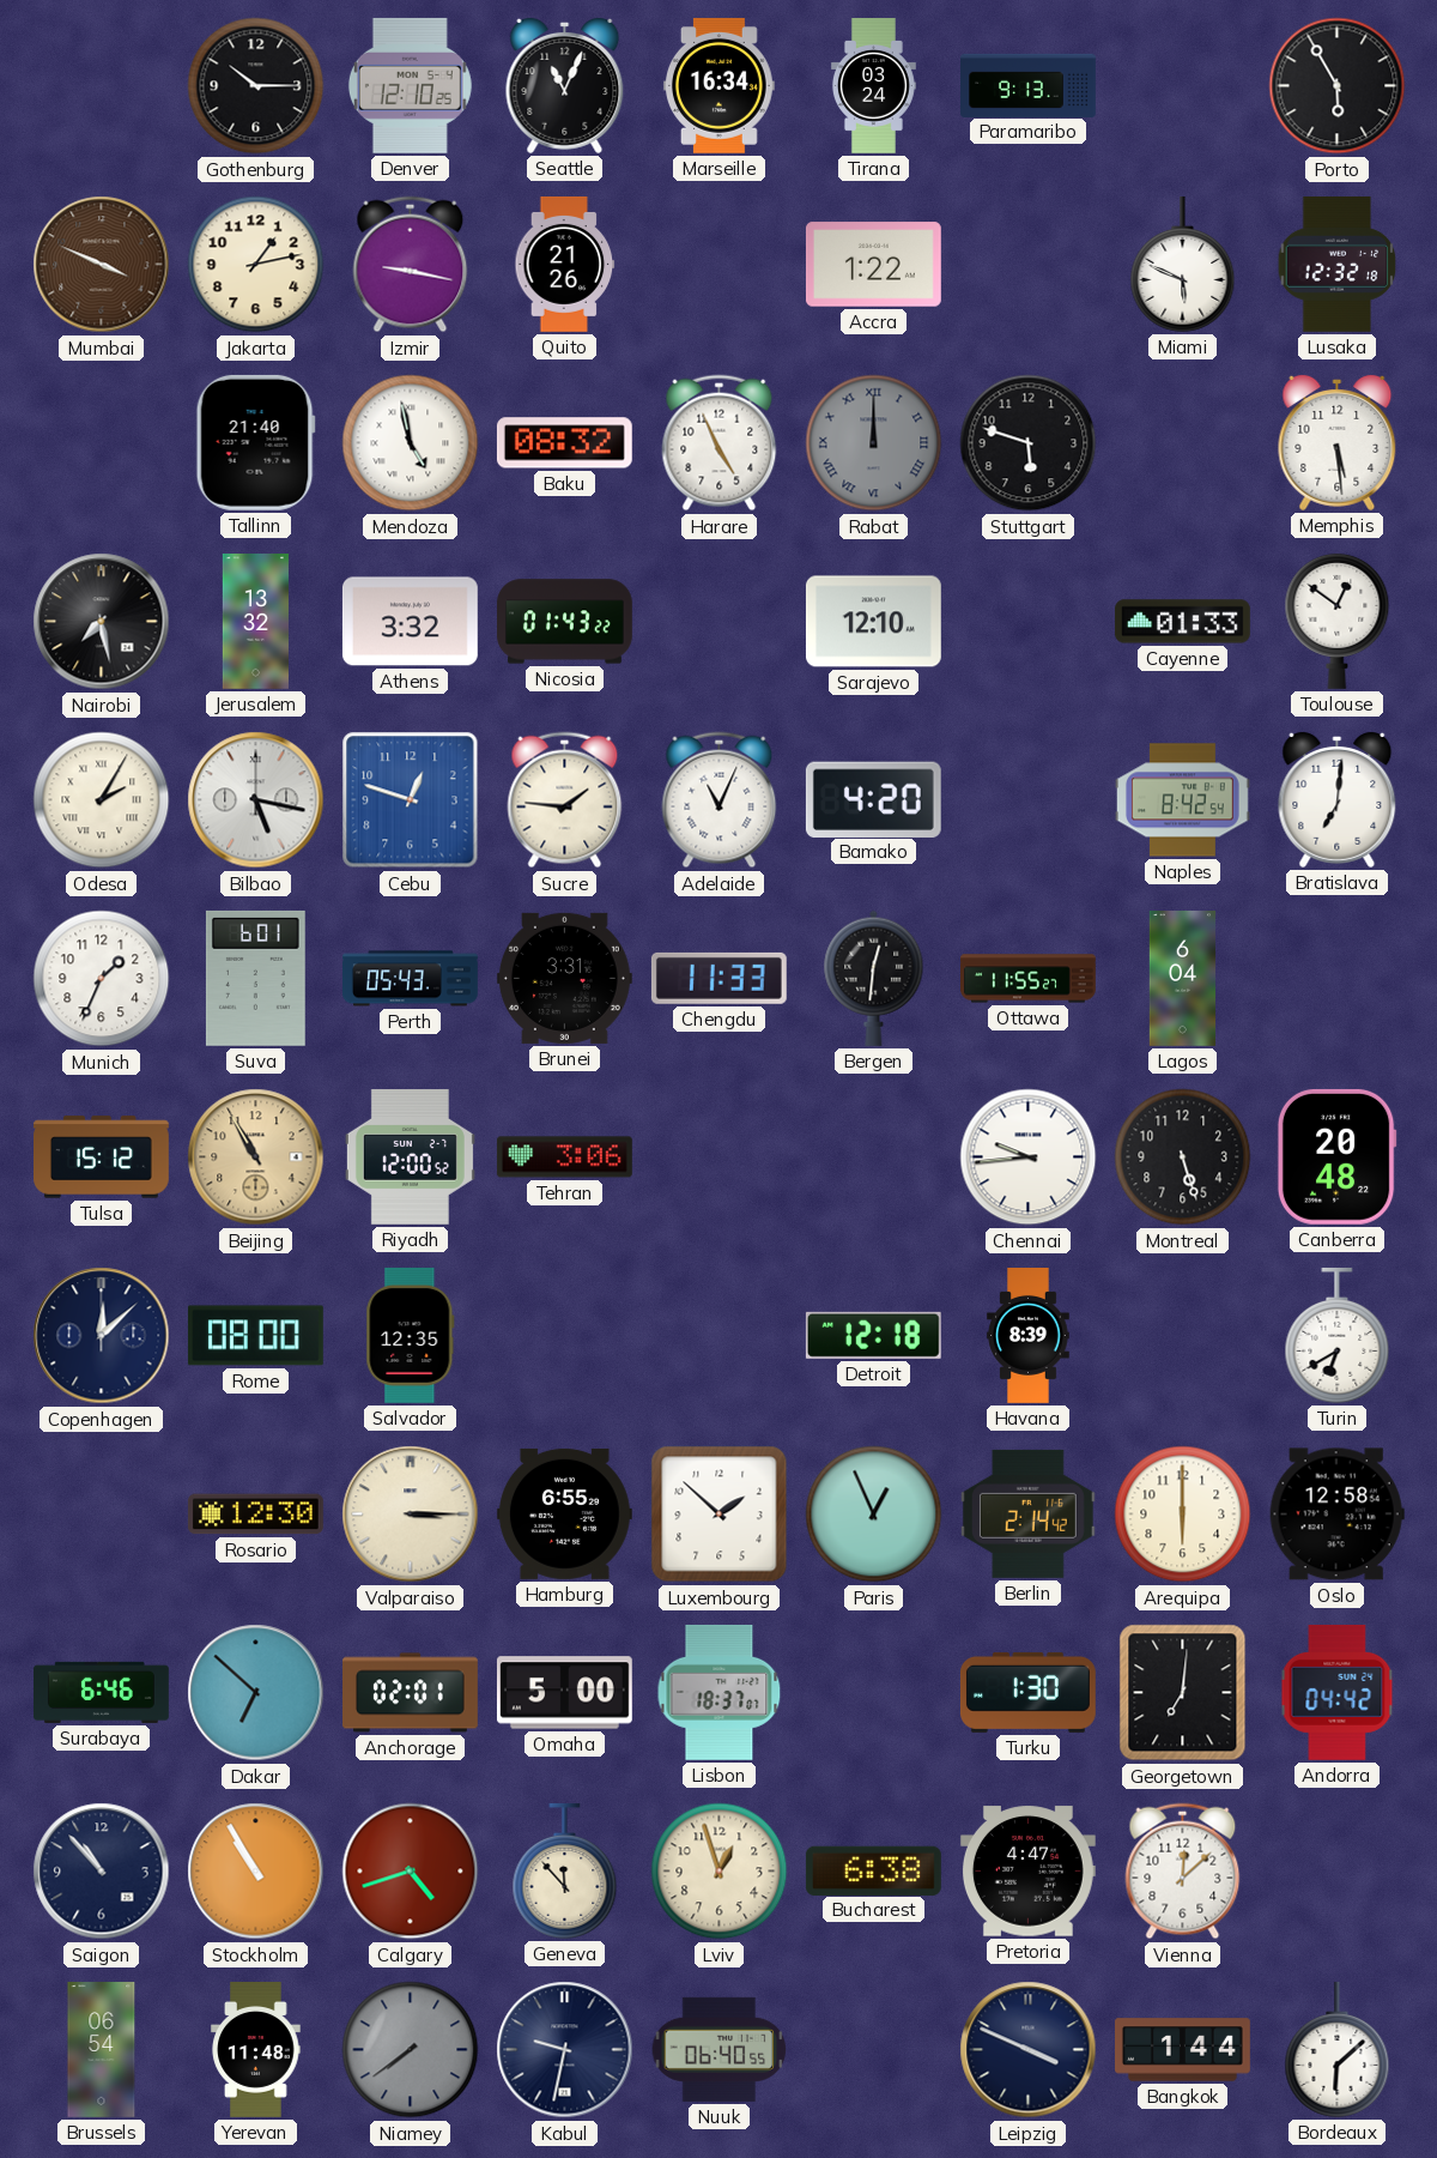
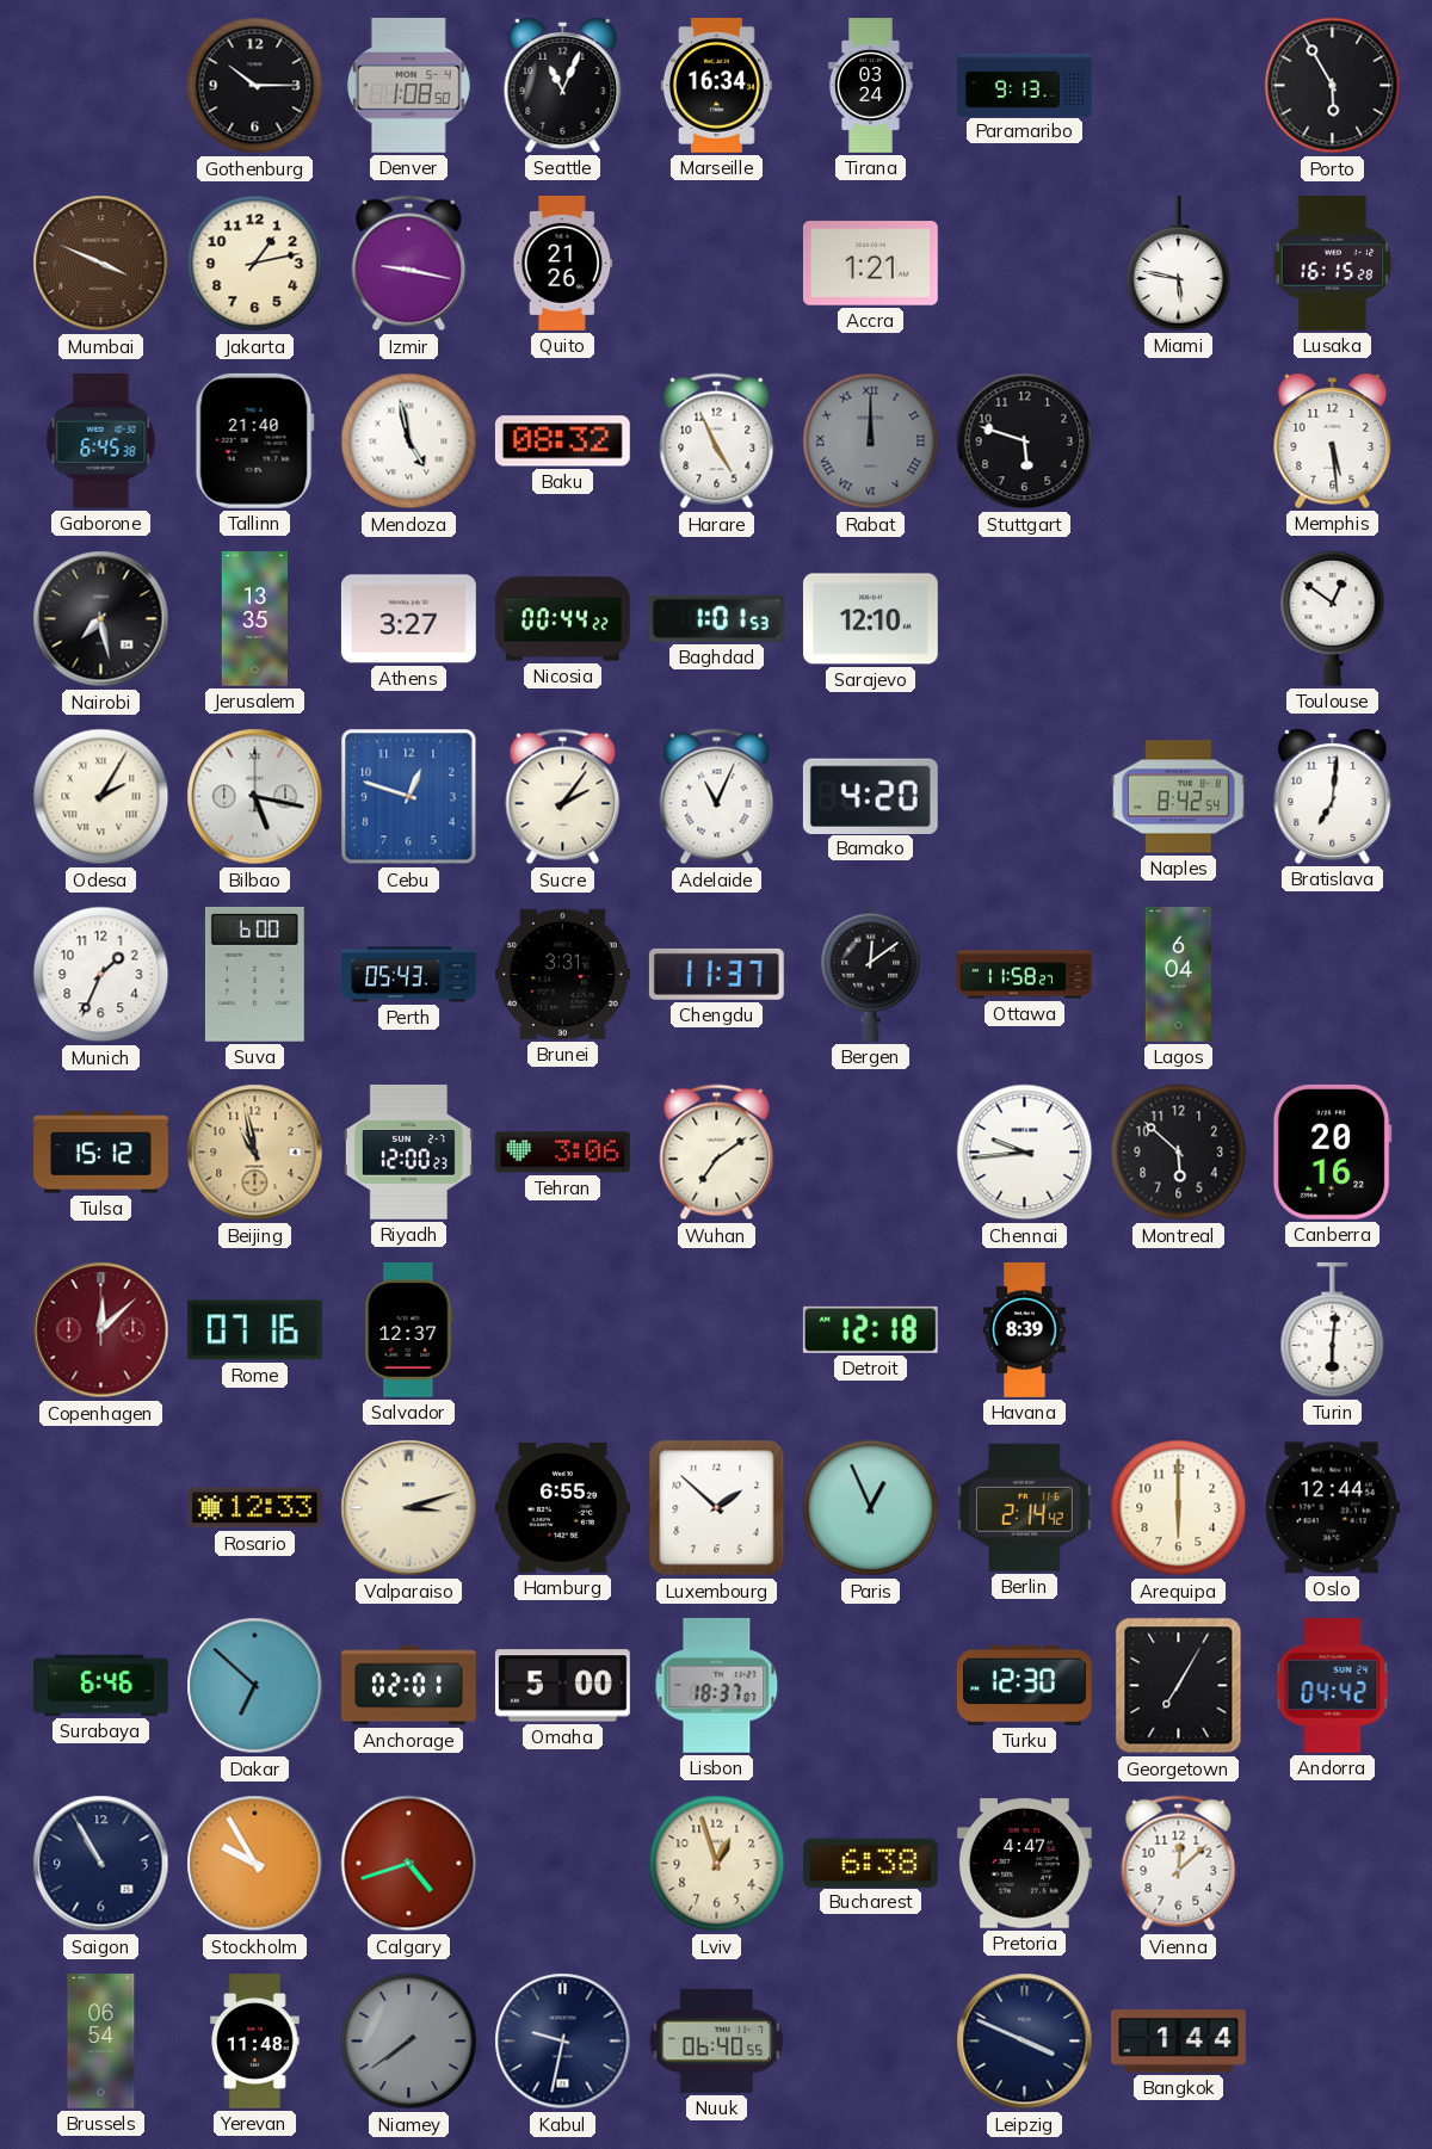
Denver: 12:10 -> 1:08
Accra: 1:22 -> 1:21
Miami: 5:49 -> 5:47
Lusaka: 12:32 -> 16:15
Gaborone: none -> 6:45
Jerusalem: 13:32 -> 13:35
Athens: 3:32 -> 3:27
Nicosia: 01:43 -> 00:44
Baghdad: none -> 1:01
Cayenne: 01:33 -> none
Sucre: 1:46 -> 2:06
Suva: 6:01 -> 6:00
Chengdu: 11:33 -> 11:37
Bergen: 12:31 -> 12:09
Ottawa: 11:55 -> 11:58
Beijing: 10:55 -> 10:58
Riyadh: 12:00:52 -> 12:00:23
Wuhan: none -> 7:09
Montreal: 5:27 -> 5:52
Canberra: 20:48 -> 20:16
Copenhagen dial: navy -> burgundy
Rome: 08:00 -> 07:16
Salvador: 12:35 -> 12:37
Turin: 6:40 -> 6:01
Rosario: 12:30 -> 12:33
Valparaiso: 3:15 -> 3:12
Oslo: 12:58 -> 12:44
Turku: 1:30 -> 12:30
Georgetown: 7:01 -> 7:05
Saigon: 10:53 -> 10:55
Stockholm: 10:55 -> 9:55
Geneva: 11:53 -> none
Bordeaux: 6:08 -> none
